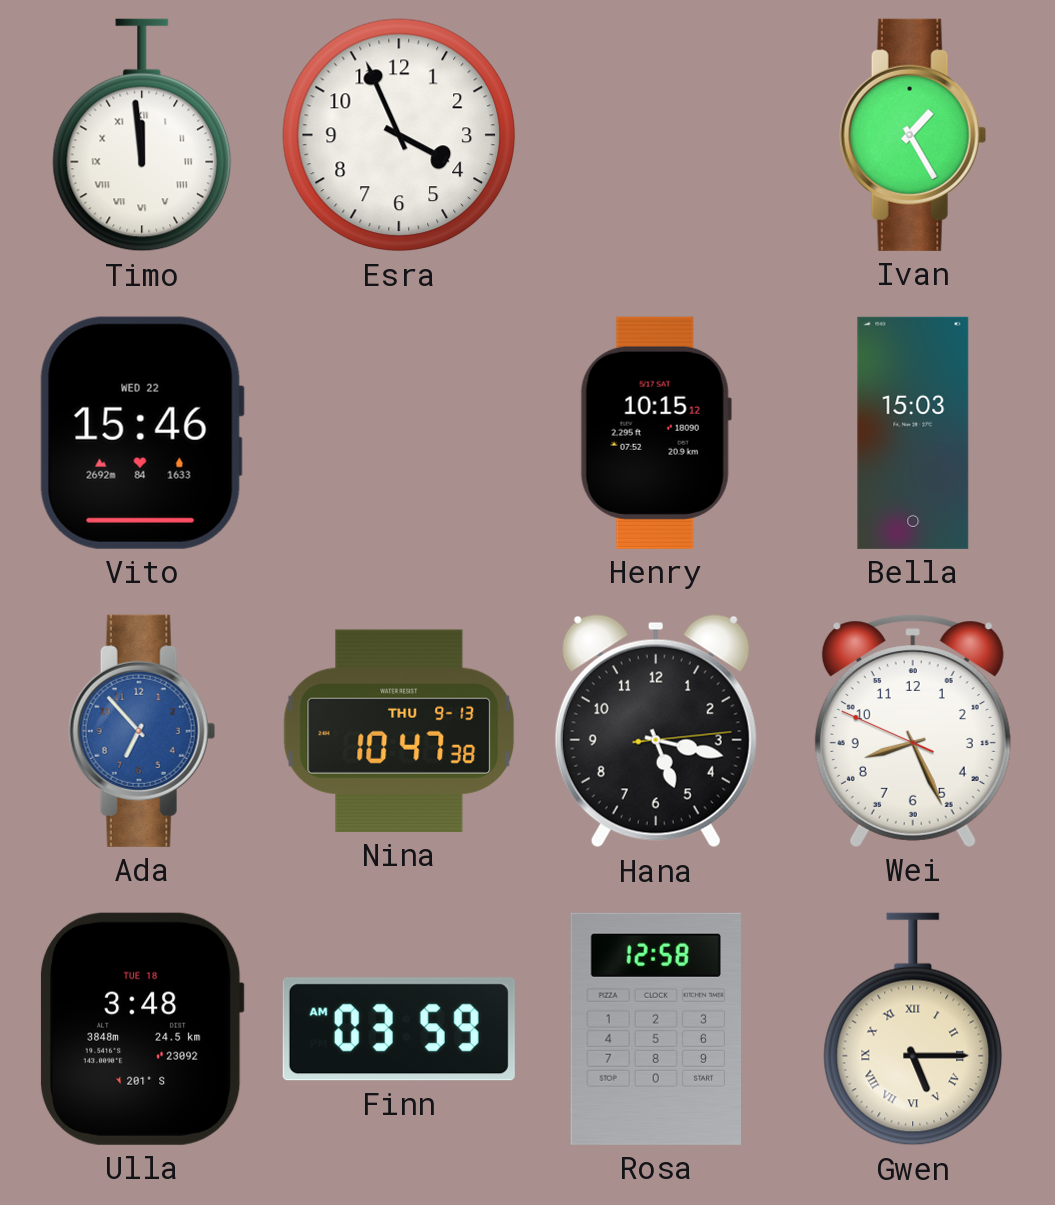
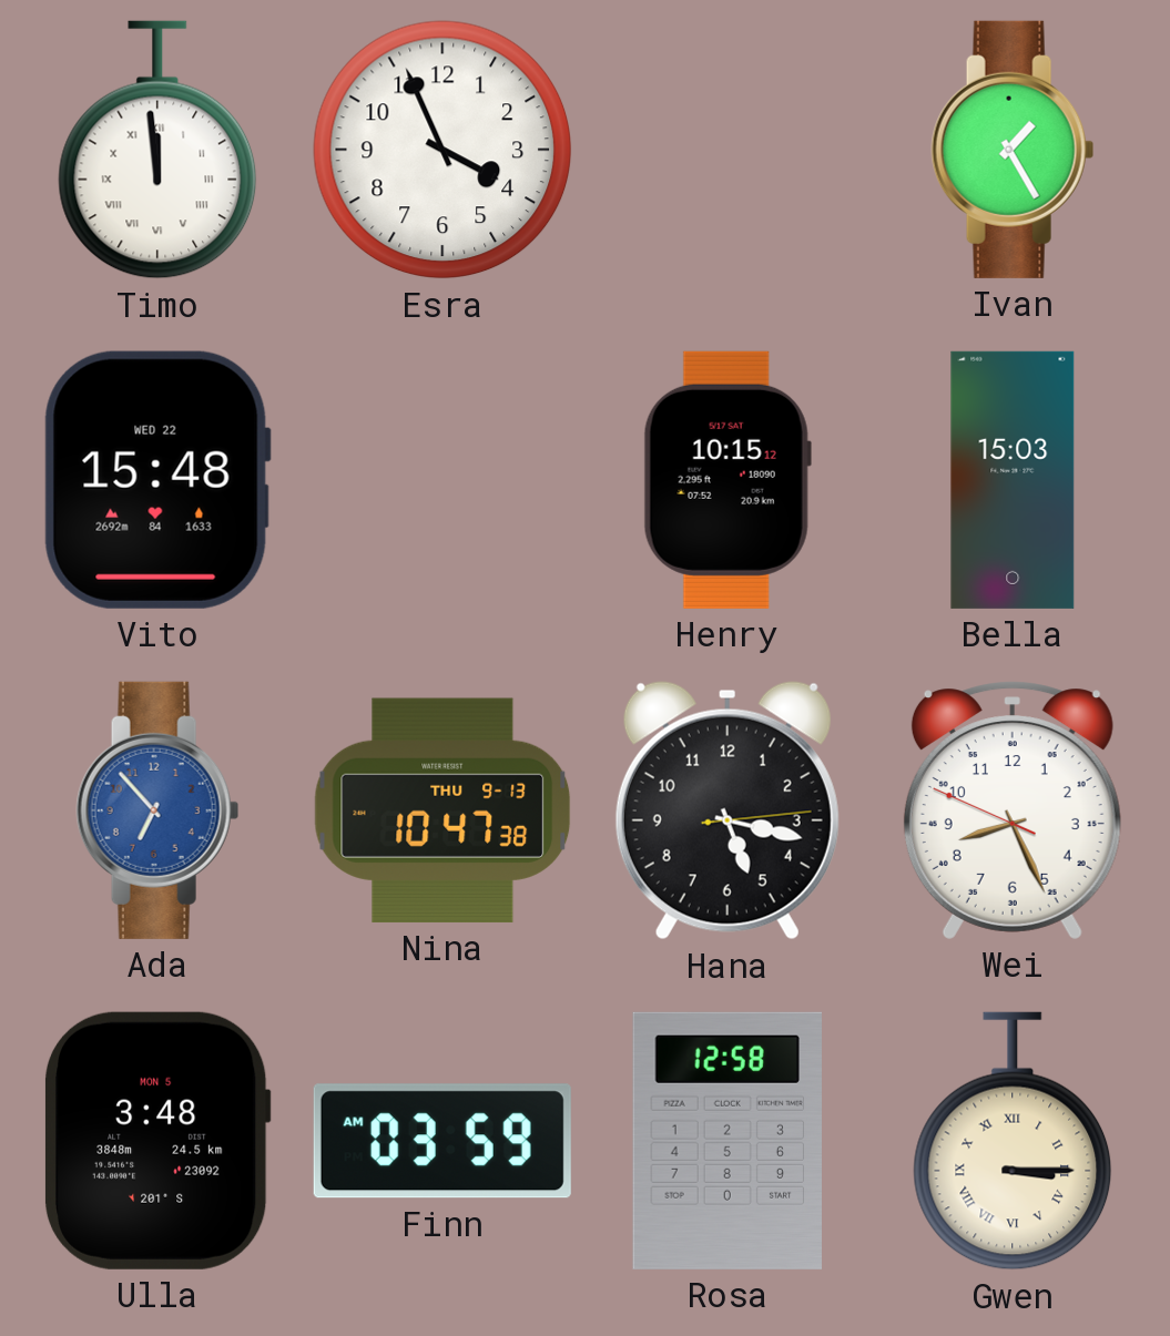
Vito: 15:46 -> 15:48
Ulla date: TUE 18 -> MON 5
Gwen: 5:15 -> 3:15
